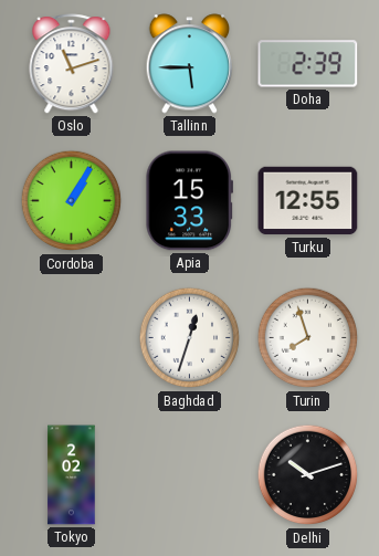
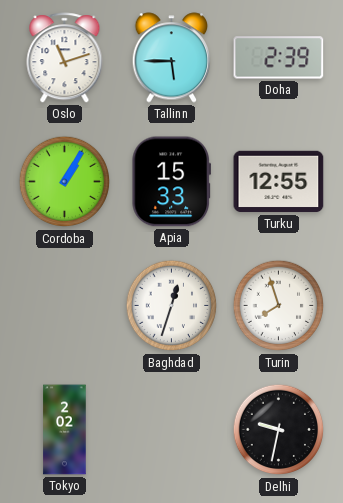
Delhi: 10:12 -> 9:32
